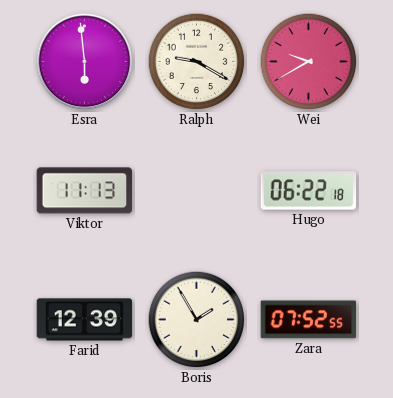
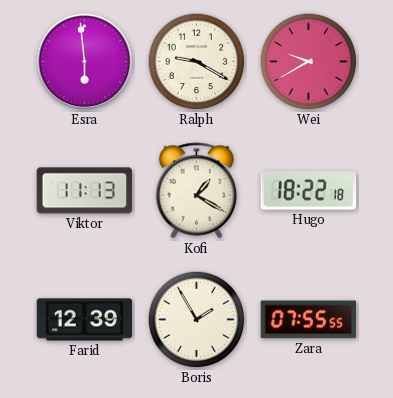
Kofi: none -> 1:20
Hugo: 06:22 -> 18:22
Zara: 07:52 -> 07:55
